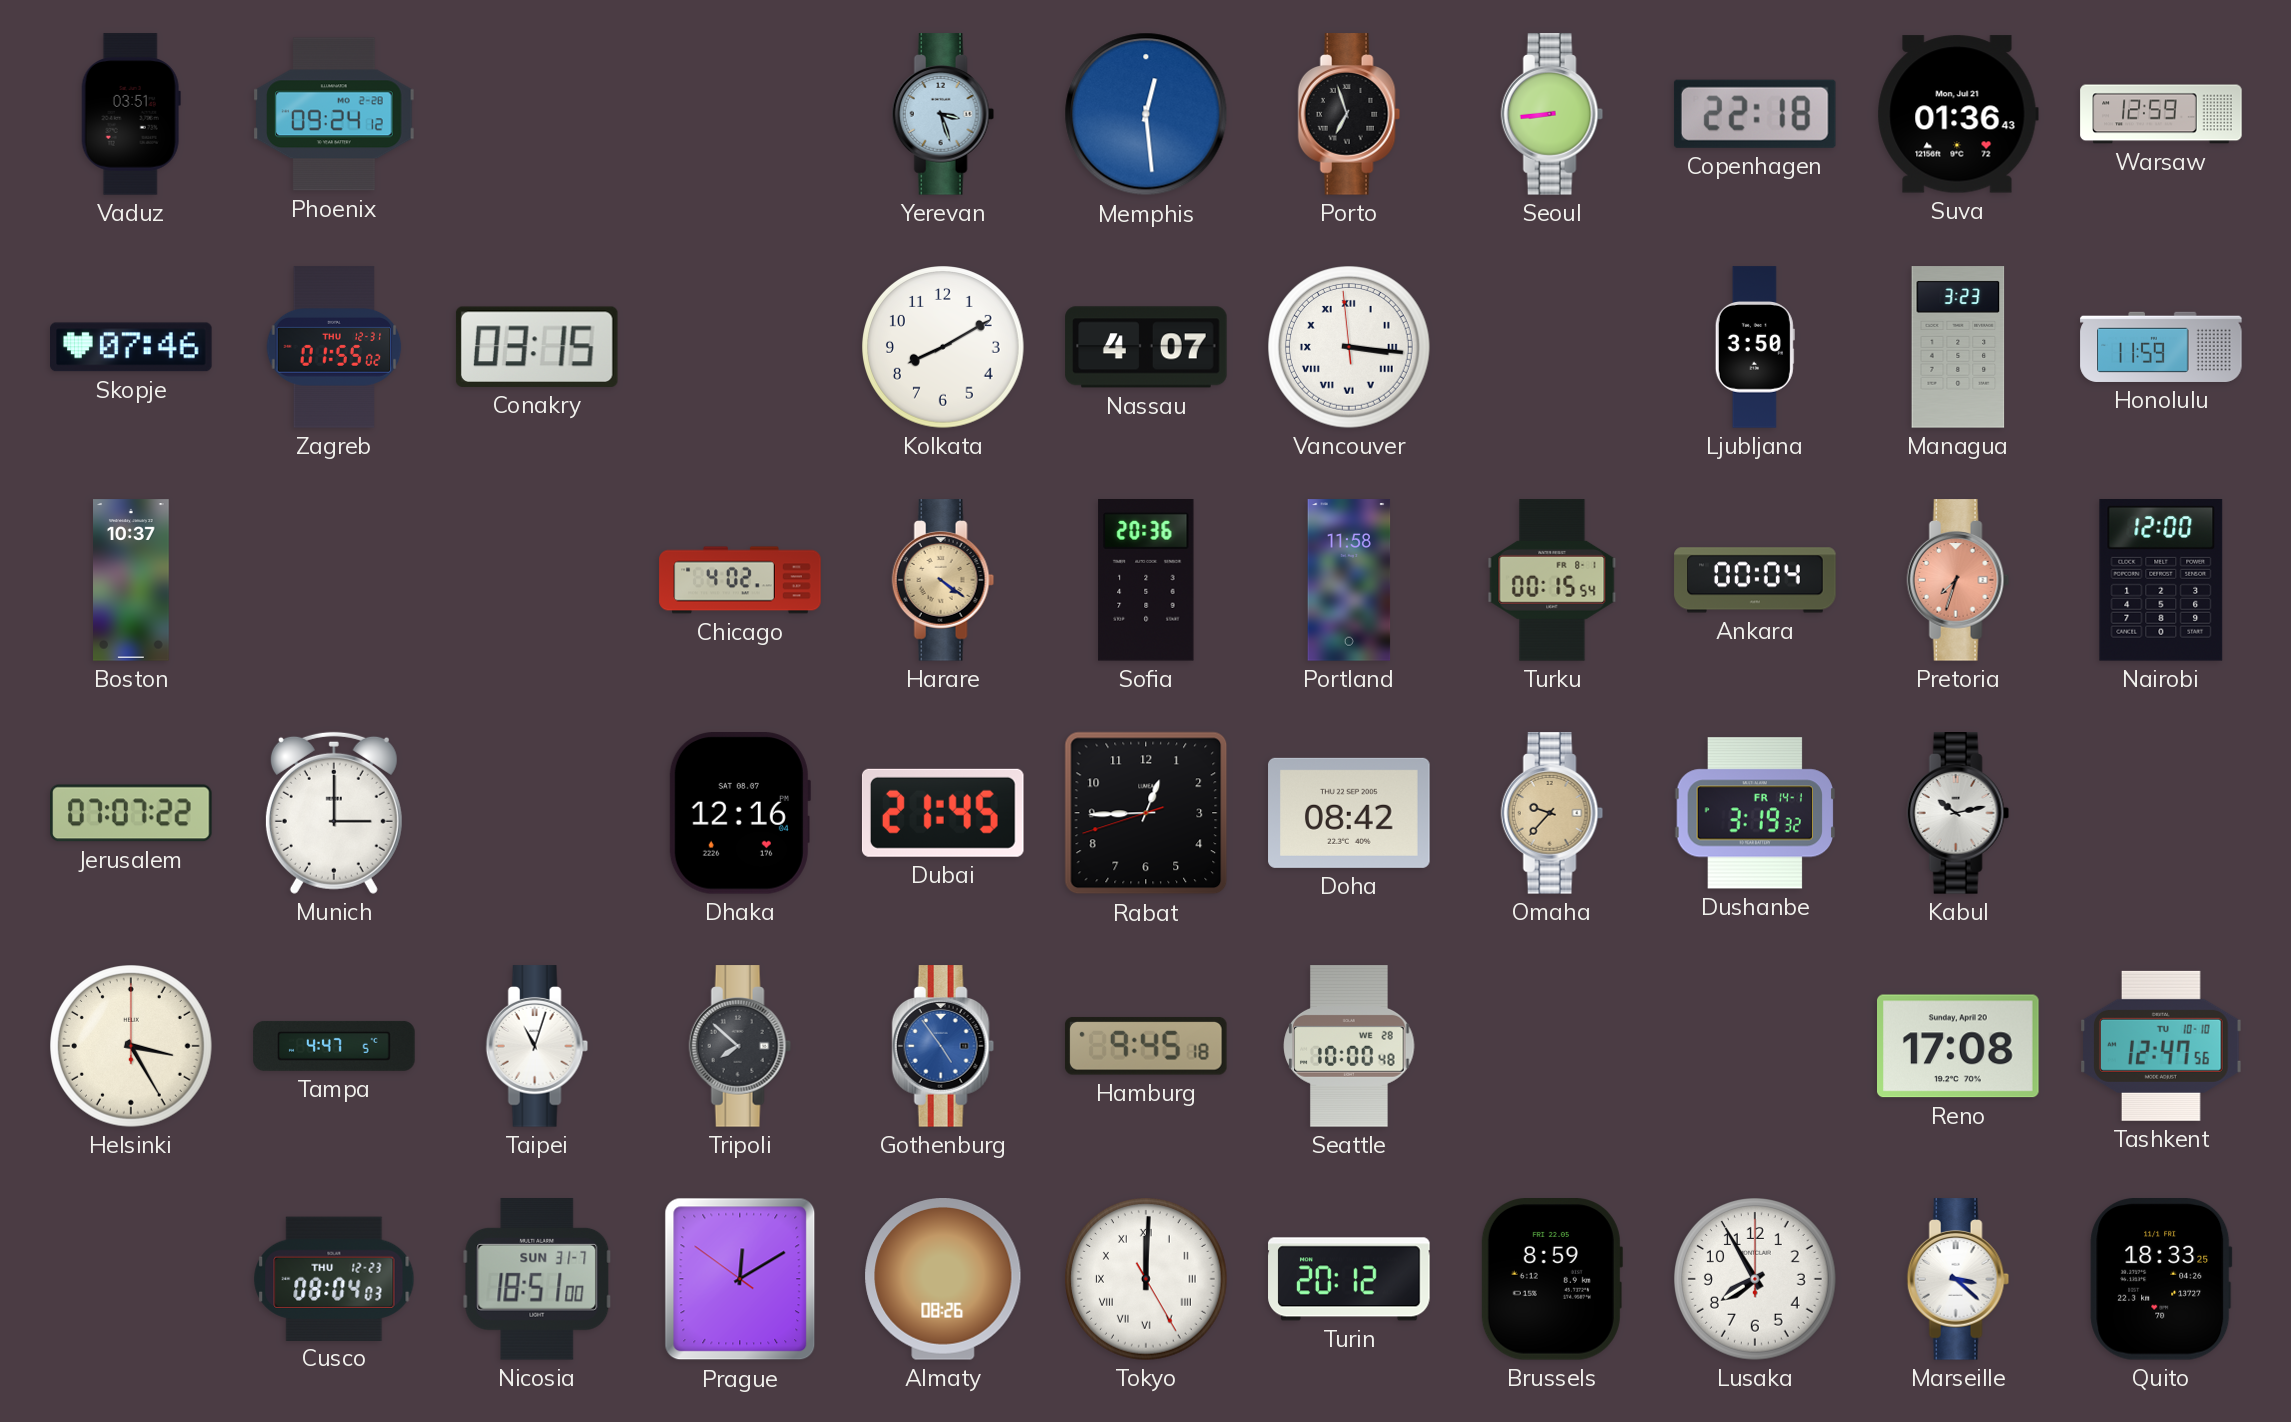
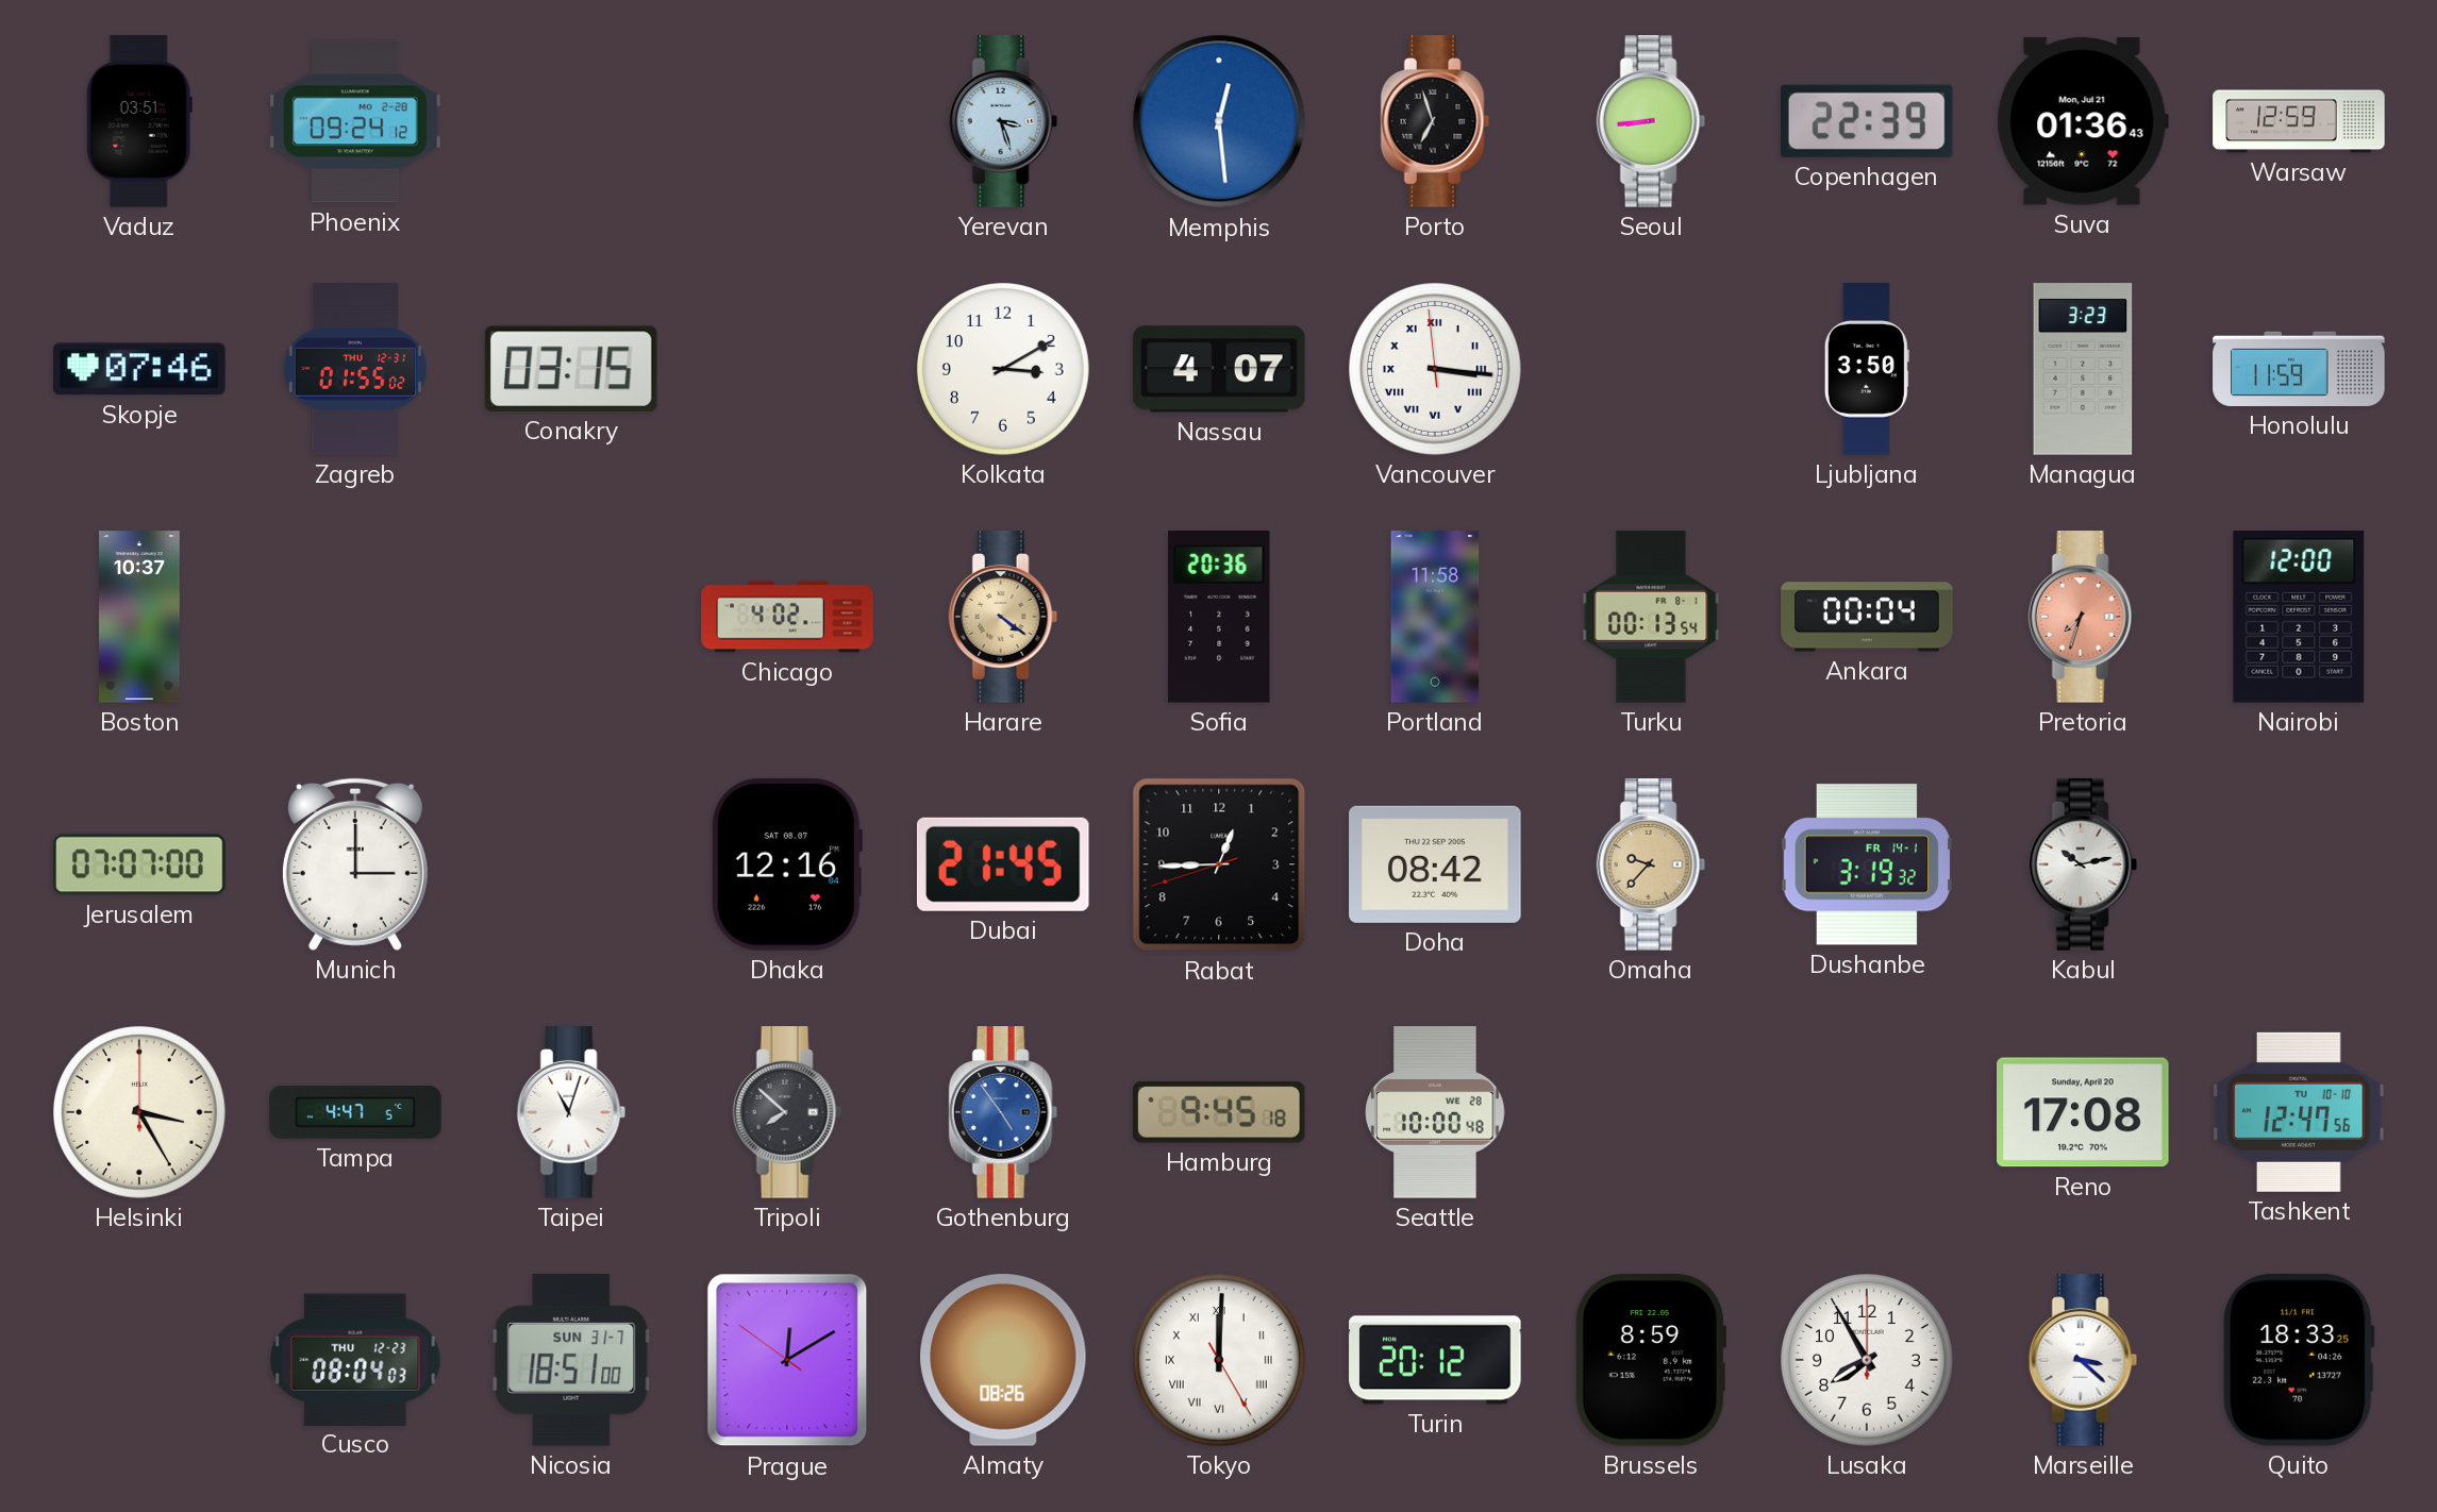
Copenhagen: 22:18 -> 22:39
Kolkata: 8:10 -> 3:10
Turku: 00:15 -> 00:13
Jerusalem: 07:07:22 -> 07:07:00
